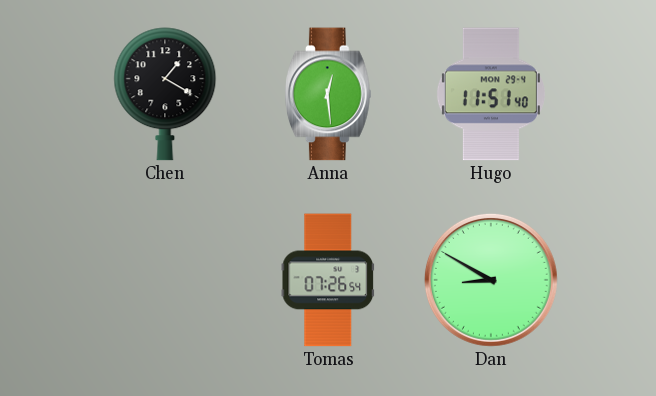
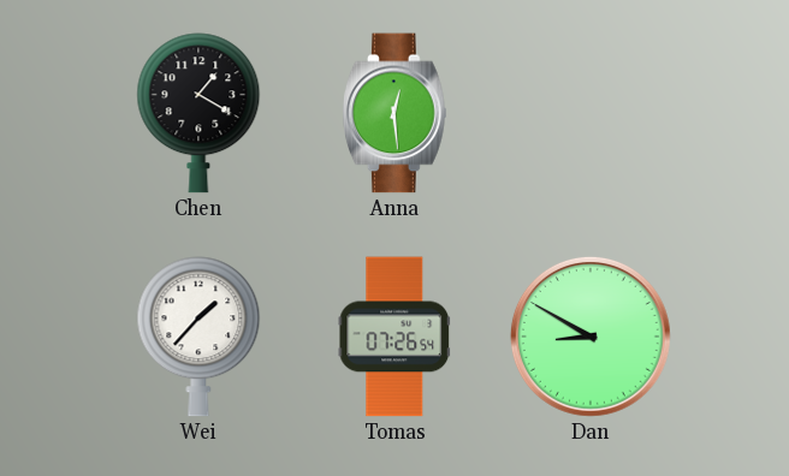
Hugo: 11:51 -> none
Wei: none -> 1:37
